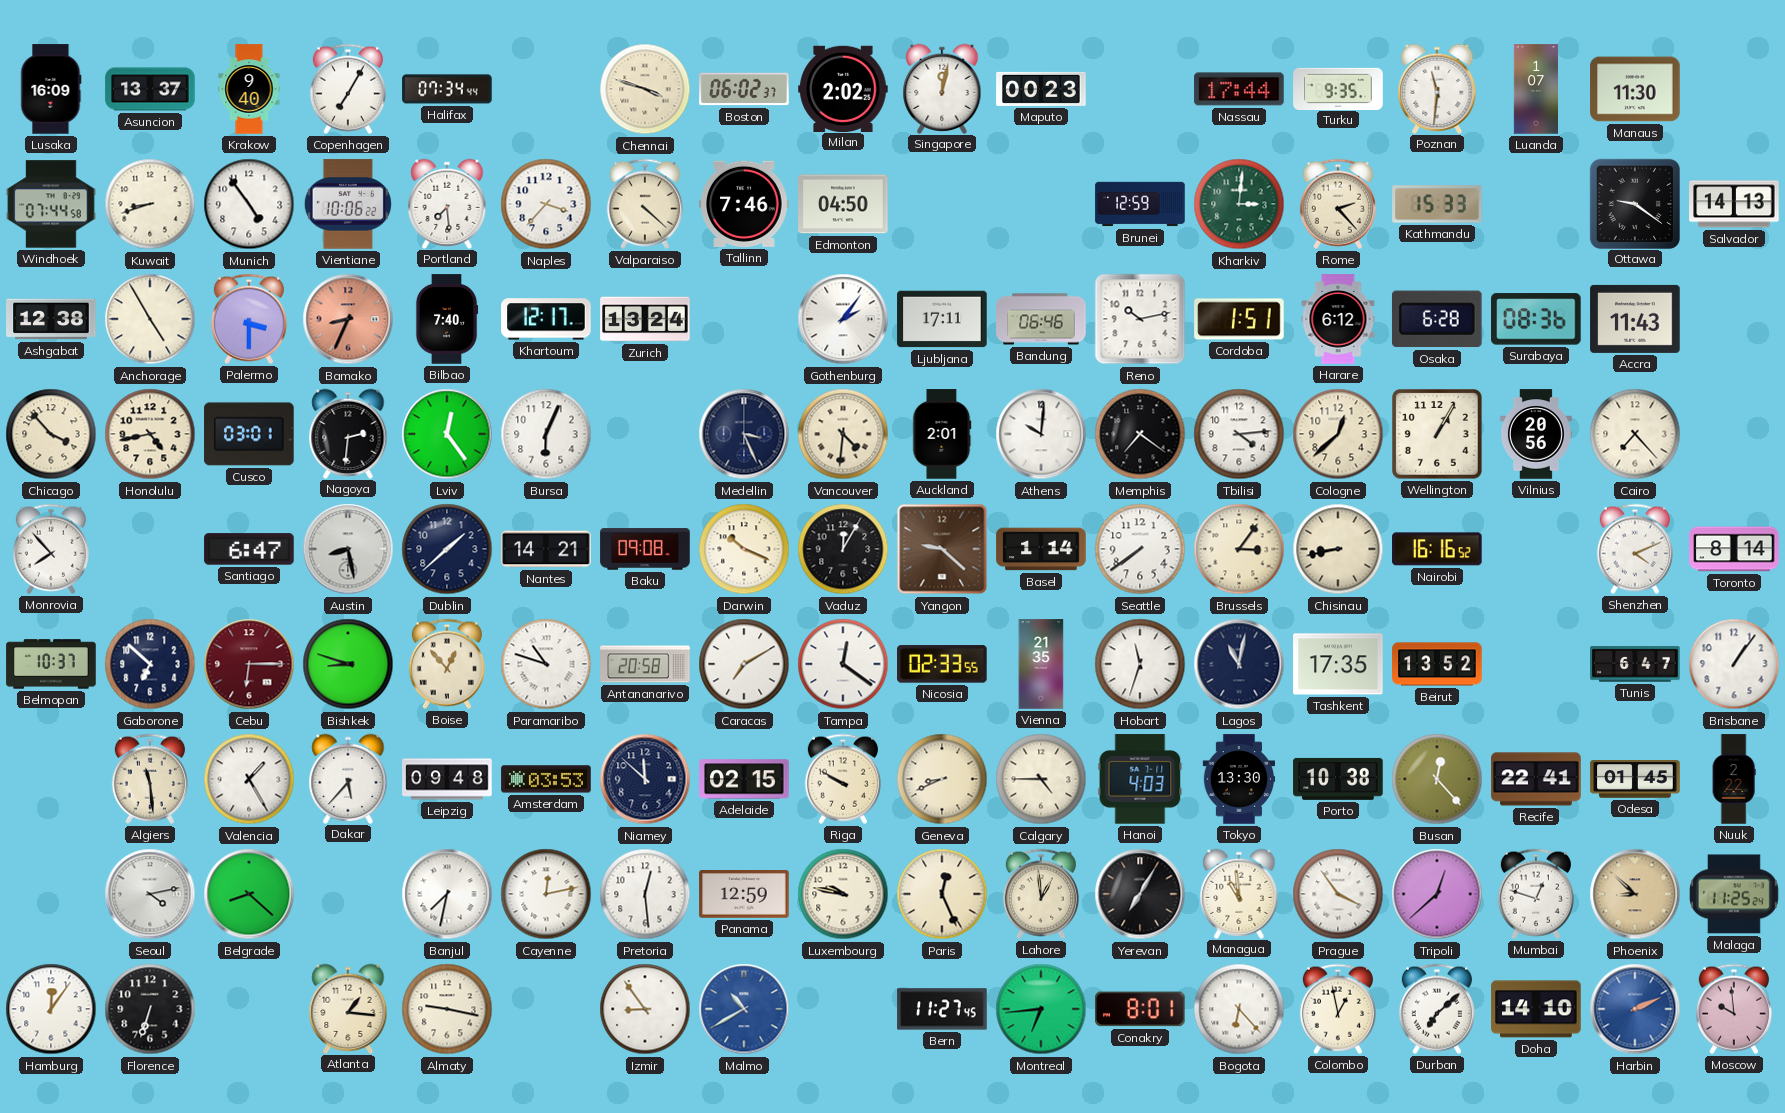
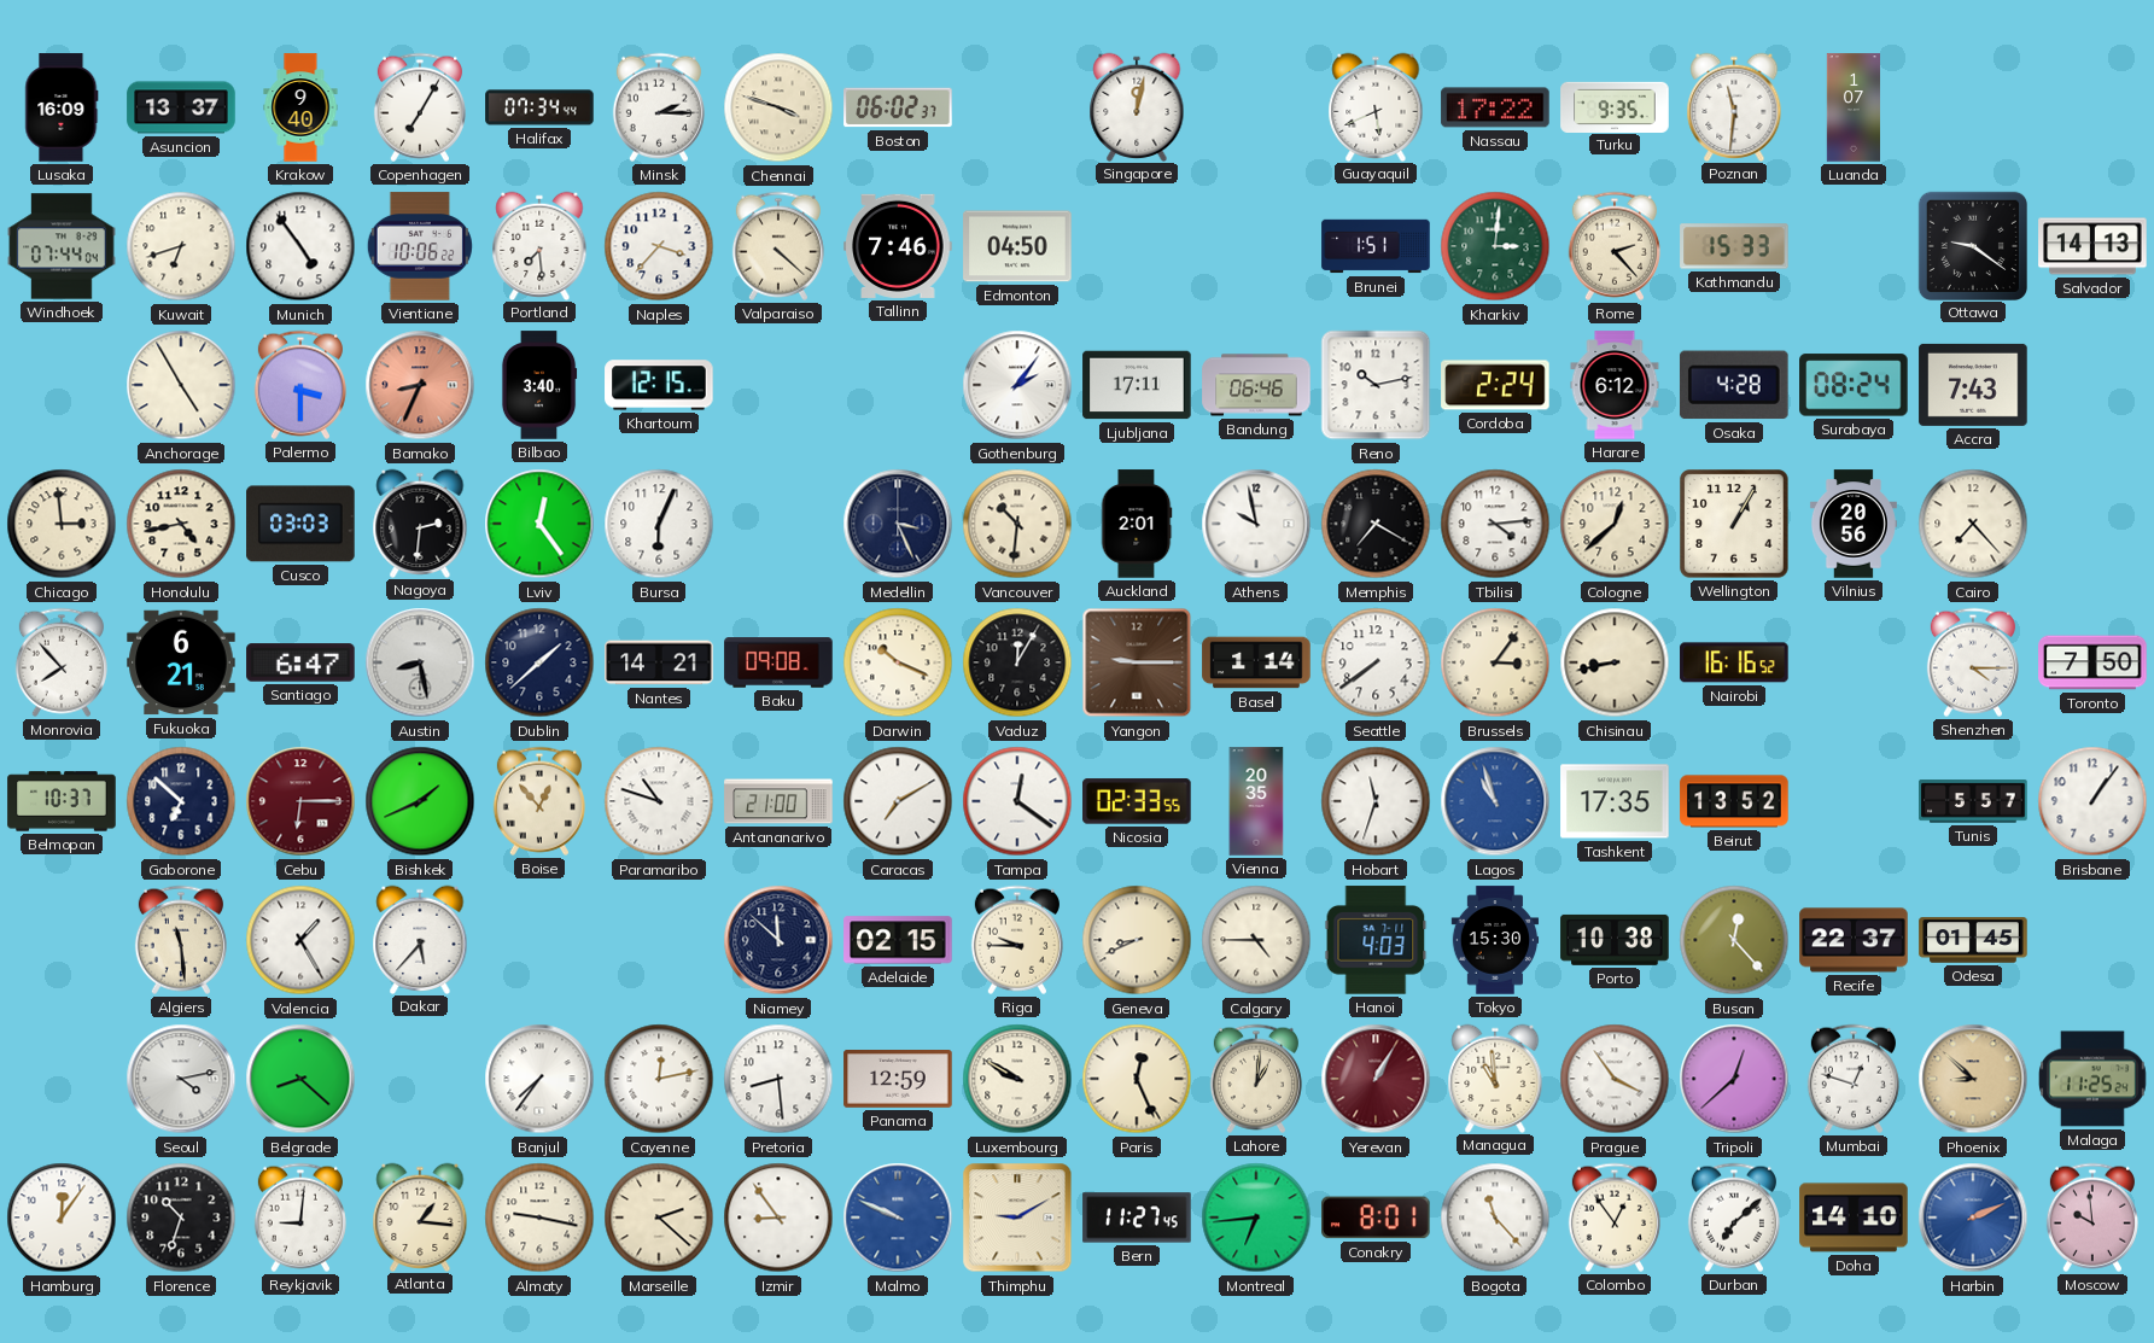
Minsk: none -> 2:15
Milan: 2:02 -> none
Maputo: 00:23 -> none
Guayaquil: none -> 5:41
Nassau: 17:44 -> 17:22
Manaus: 11:30 -> none
Windhoek: 07:44:58 -> 07:44:04
Kuwait: 8:42 -> 6:42
Brunei: 12:59 -> 1:51
Ashgabat: 12:38 -> none
Bilbao: 7:40 -> 3:40
Khartoum: 12:17 -> 12:15
Zurich: 13:24 -> none
Cordoba: 1:51 -> 2:24
Osaka: 6:28 -> 4:28
Surabaya: 08:36 -> 08:24
Accra: 11:43 -> 7:43
Chicago: 3:53 -> 2:59
Cusco: 03:01 -> 03:03
Vancouver: 4:31 -> 10:31
Athens: 10:01 -> 9:58
Memphis: 7:21 -> 7:20
Fukuoka: none -> 6:21
Yangon: 9:22 -> 9:15
Shenzhen: 4:11 -> 4:15
Toronto: 8:14 -> 7:50
Bishkek: 8:48 -> 1:41
Antananarivo: 20:58 -> 21:00
Vienna: 21:35 -> 20:35
Lagos: 11:02 -> 10:57
Lagos dial: navy -> blue
Tunis: 6:47 -> 5:57
Leipzig: 09:48 -> none
Amsterdam: 03:53 -> none
Riga: 9:50 -> 9:45
Tokyo: 13:30 -> 15:30
Recife: 22:41 -> 22:37
Nuuk: 2:22 -> none
Banjul: 7:32 -> 7:36
Pretoria: 12:29 -> 8:29
Luxembourg: 9:47 -> 9:50
Lahore: 12:59 -> 1:01
Yerevan: 7:05 -> 1:05
Yerevan dial: black -> burgundy
Florence: 6:33 -> 10:33
Reykjavik: none -> 9:01
Marseille: none -> 2:22
Malmo: 10:40 -> 9:49
Thimphu: none -> 9:10
Bogota: 6:23 -> 11:23
Colombo: 12:58 -> 12:54
